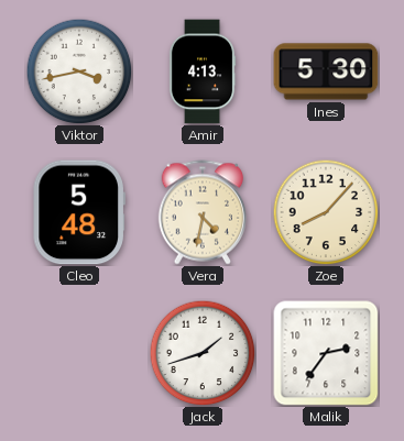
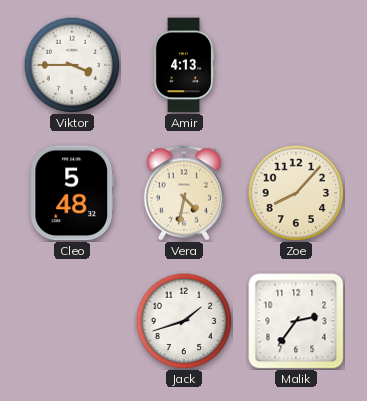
Viktor: 3:43 -> 3:45
Ines: 5:30 -> none
